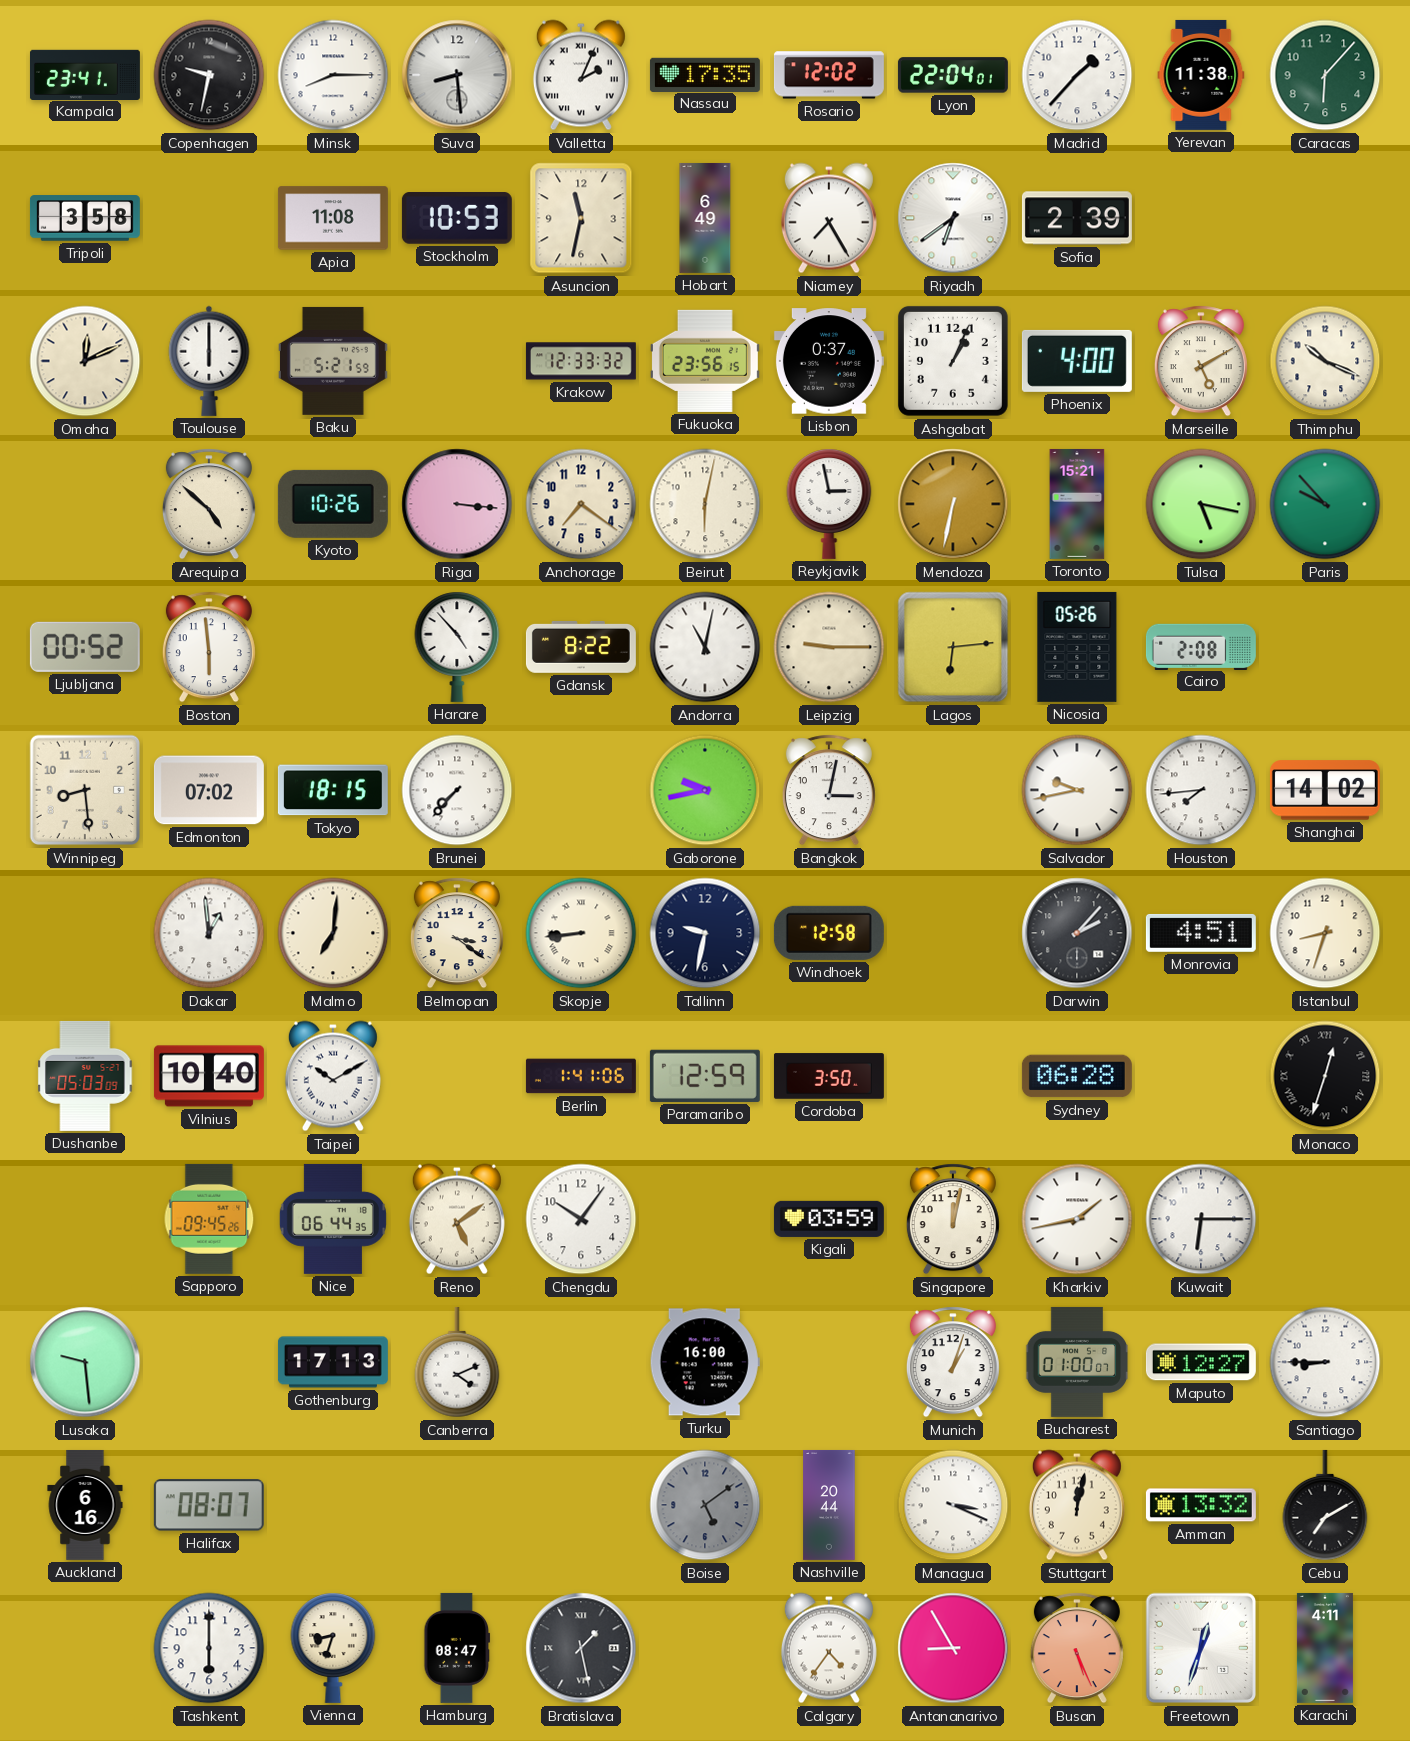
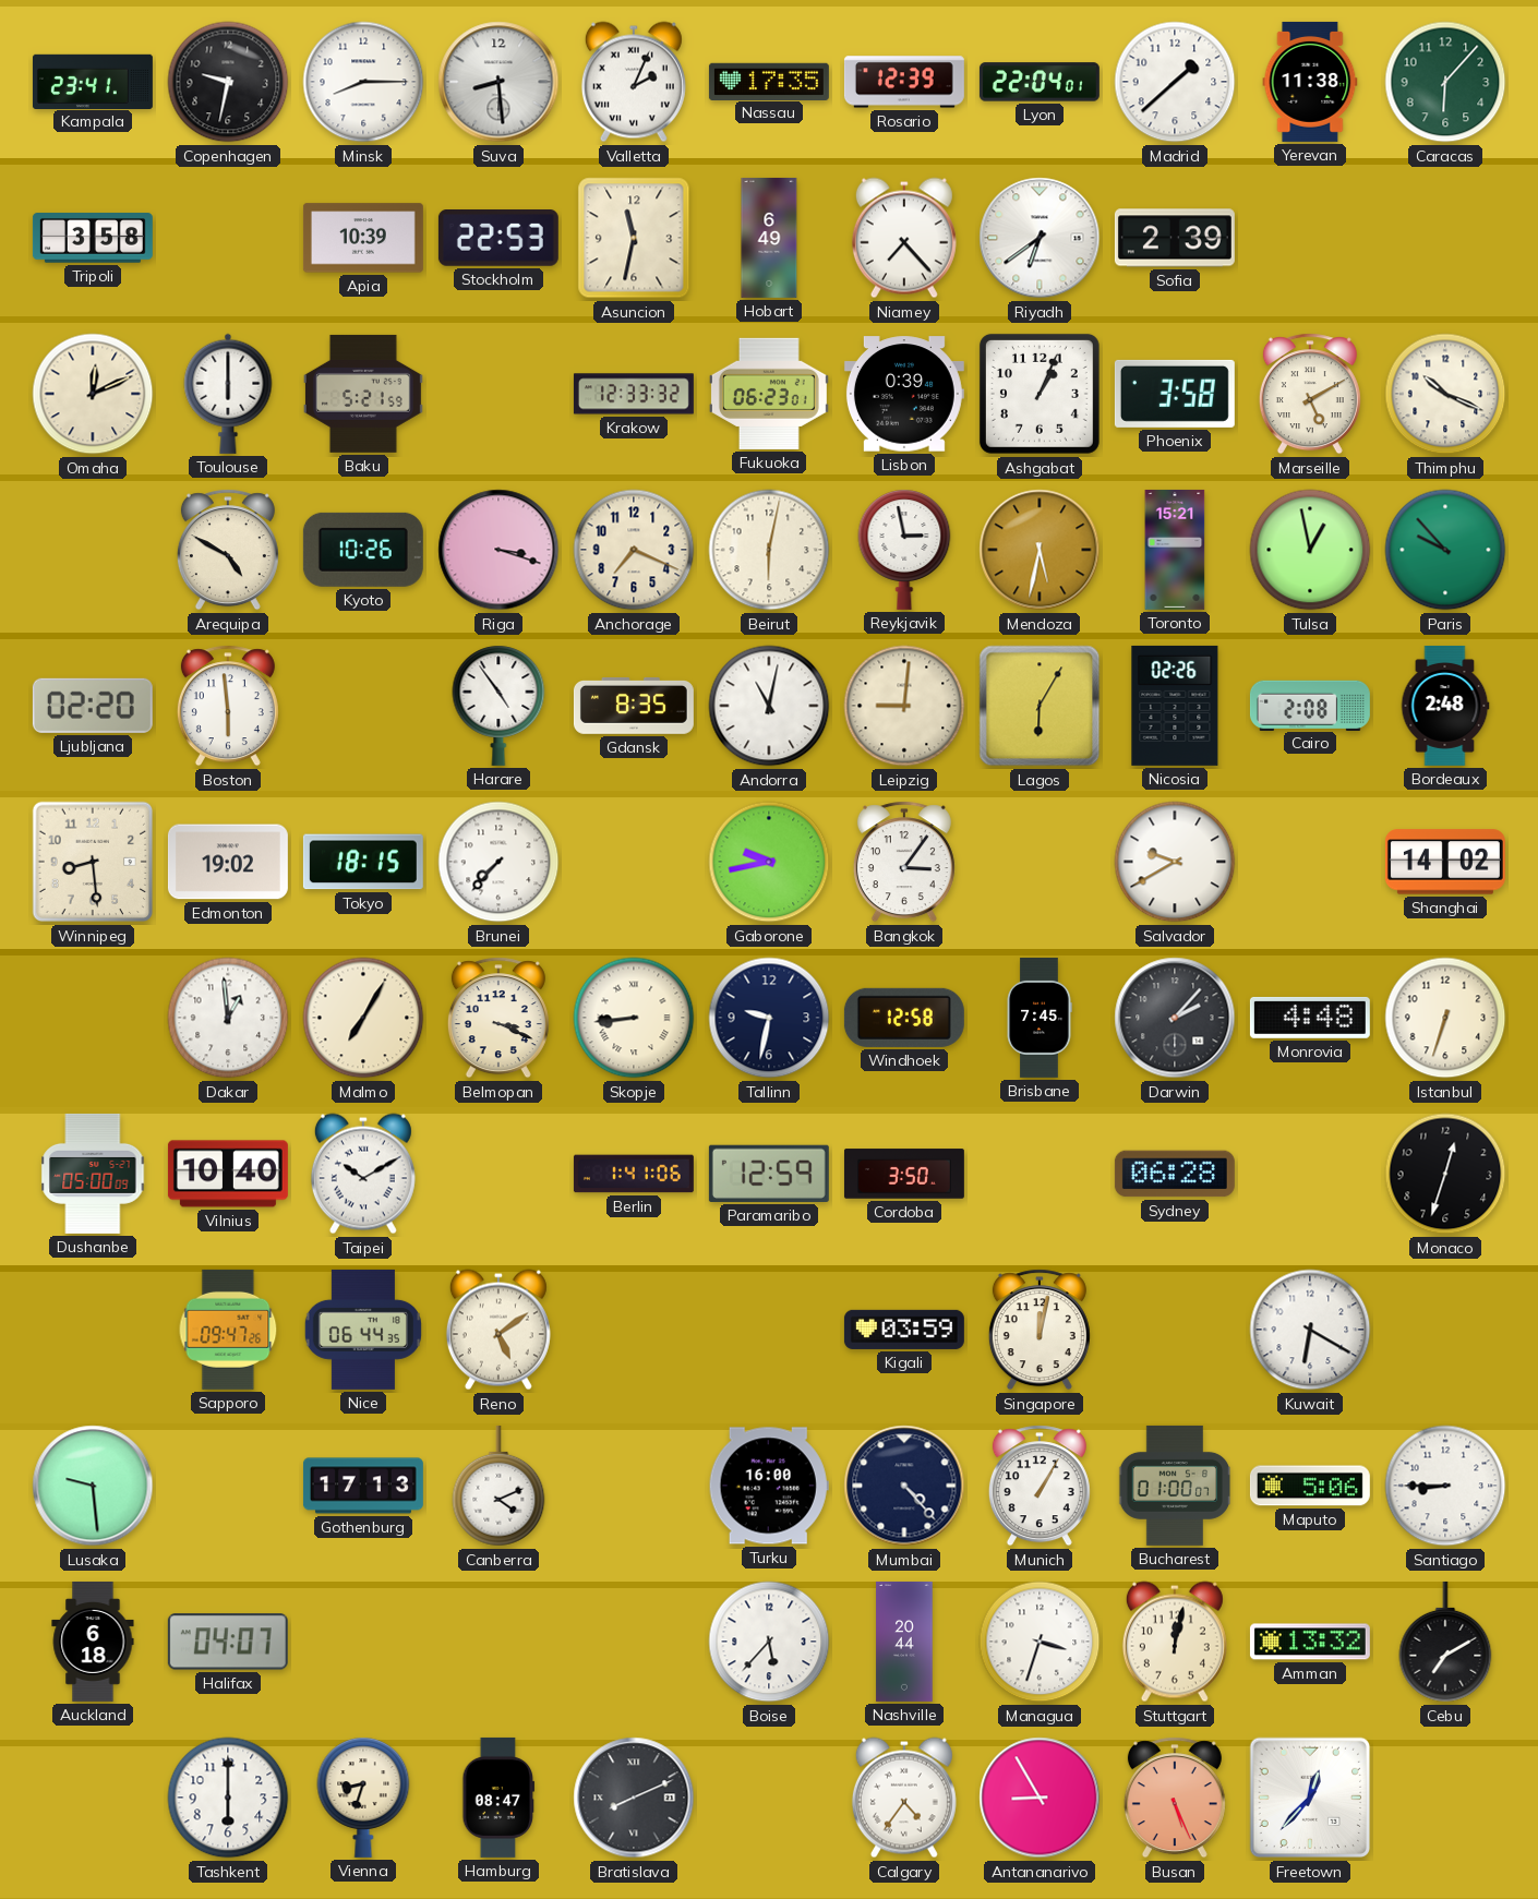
Rosario: 12:02 -> 12:39
Madrid: 1:37 -> 1:38
Apia: 11:08 -> 10:39
Stockholm: 10:53 -> 22:53
Niamey: 7:25 -> 7:23
Fukuoka: 23:56 -> 06:23
Lisbon: 0:37 -> 0:39
Phoenix: 4:00 -> 3:58
Arequipa: 4:52 -> 4:50
Riga: 3:16 -> 3:18
Anchorage: 7:21 -> 7:19
Mendoza: 6:32 -> 5:32
Tulsa: 5:17 -> 12:58
Ljubljana: 00:52 -> 02:20
Harare: 4:53 -> 4:54
Gdansk: 8:22 -> 8:35
Leipzig: 9:15 -> 9:01
Lagos: 6:14 -> 6:05
Nicosia: 05:26 -> 02:26
Bordeaux: none -> 2:48
Edmonton: 07:02 -> 19:02
Bangkok: 3:02 -> 3:06
Salvador: 9:43 -> 9:40
Houston: 7:44 -> none
Malmo: 7:01 -> 7:05
Belmopan: 3:21 -> 3:19
Brisbane: none -> 7:45
Monrovia: 4:51 -> 4:48
Istanbul: 8:33 -> 6:33
Dushanbe: 05:03 -> 05:00
Monaco numerals: Roman -> Arabic
Sapporo: 09:45 -> 09:47
Chengdu: 10:06 -> none
Kharkiv: 1:43 -> none
Kuwait: 6:15 -> 6:20
Mumbai: none -> 4:23
Munich: 1:03 -> 1:05
Maputo: 12:27 -> 5:06
Auckland: 6:16 -> 6:18
Halifax: 08:07 -> 04:07
Boise: 5:09 -> 5:37
Boise dial: grey -> white
Managua: 3:19 -> 3:33
Bratislava: 1:28 -> 8:11
Freetown: 12:33 -> 12:37
Karachi: 4:11 -> none
